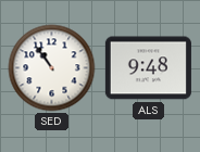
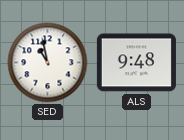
SED: 10:54 -> 10:58
